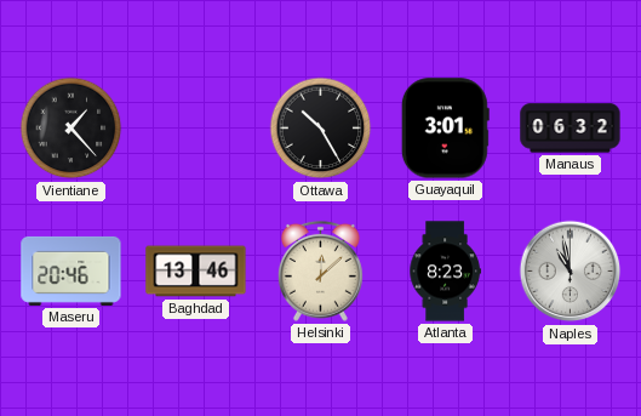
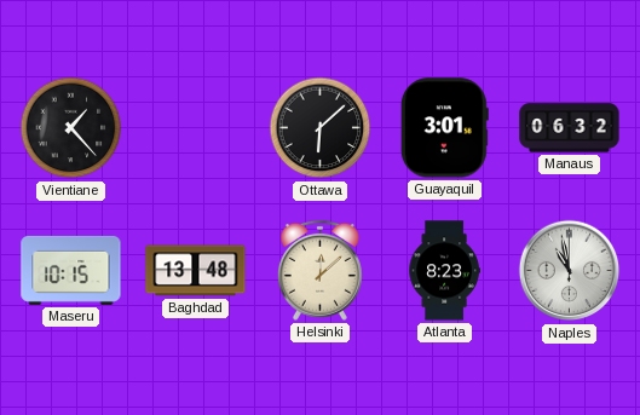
Ottawa: 10:25 -> 6:08
Maseru: 20:46 -> 10:15
Baghdad: 13:46 -> 13:48
